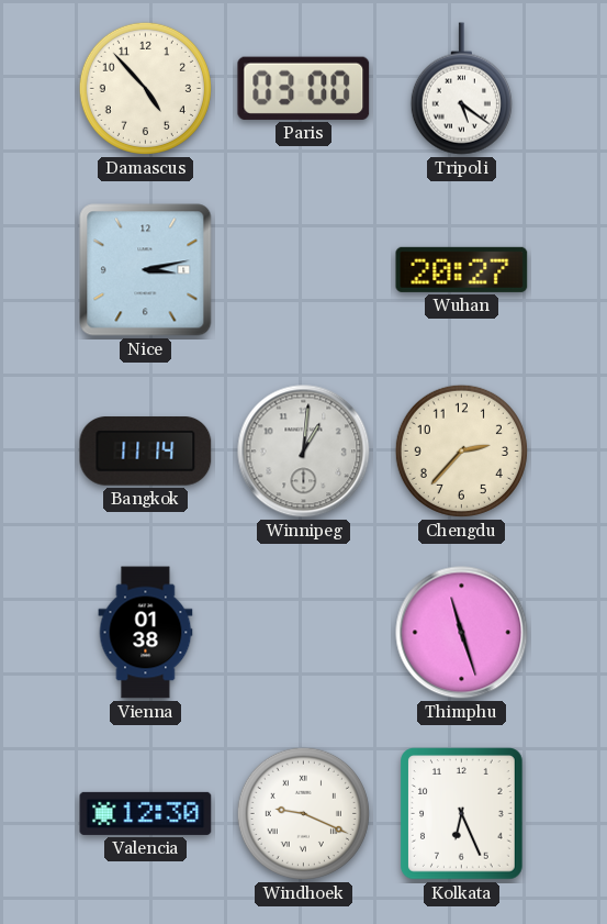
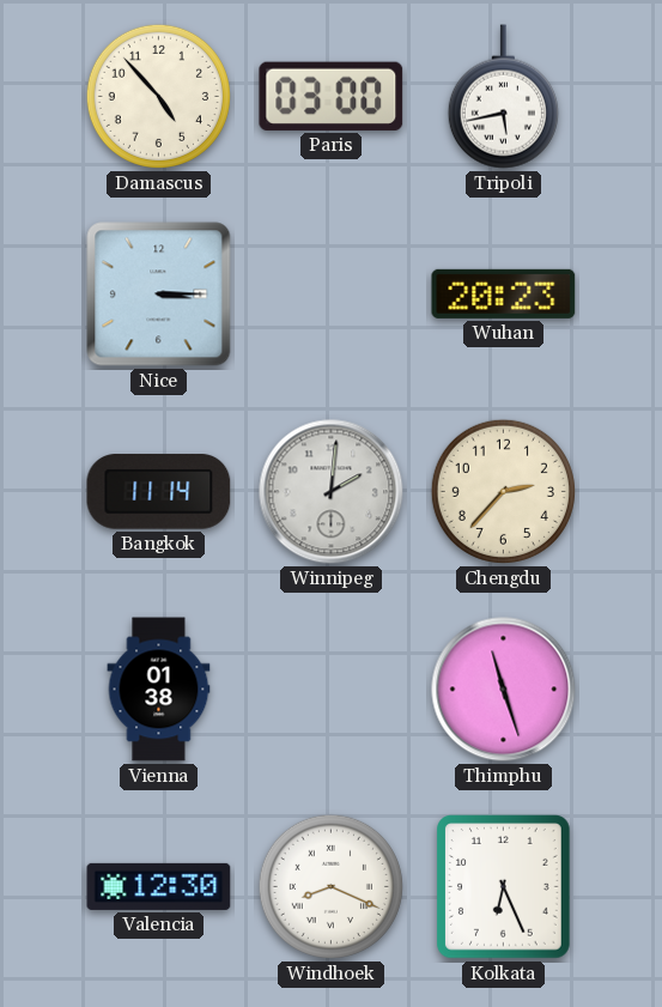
Tripoli: 5:21 -> 5:43
Nice: 3:13 -> 3:15
Wuhan: 20:27 -> 20:23
Winnipeg: 1:01 -> 2:01
Windhoek: 9:19 -> 8:19
